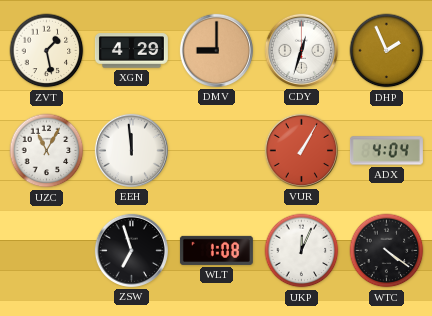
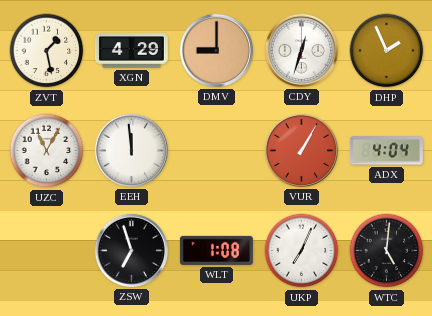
UKP: 12:04 -> 7:04
WTC: 4:21 -> 5:01
